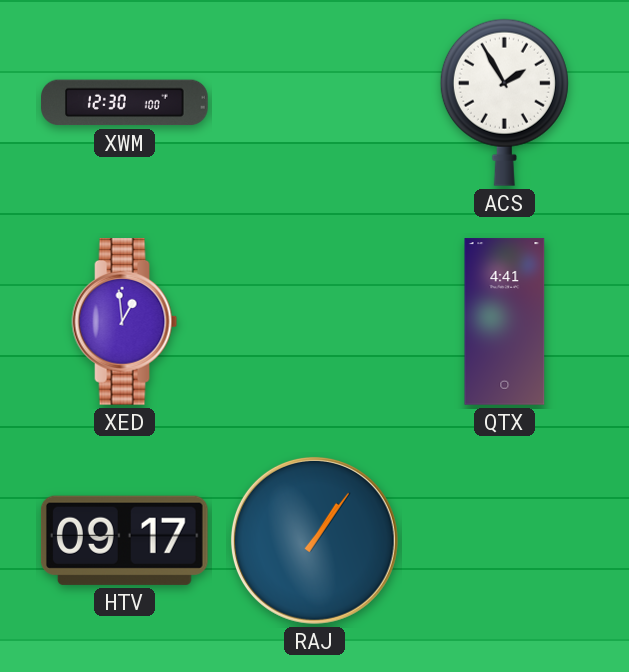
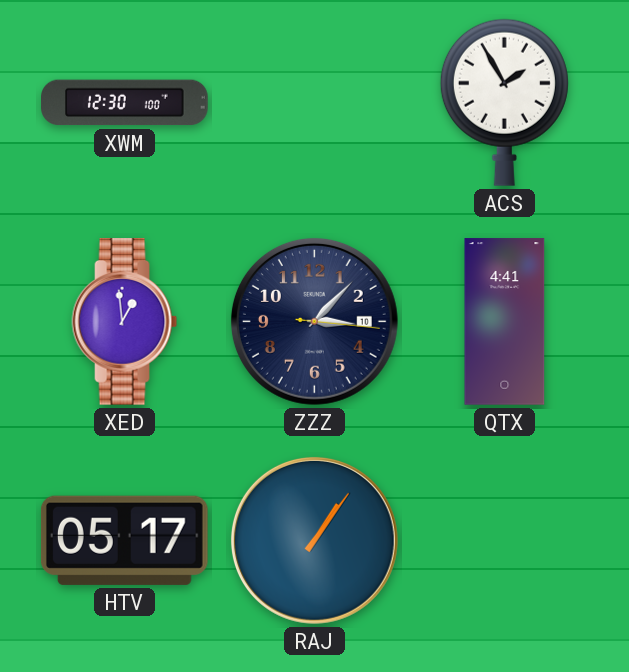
ZZZ: none -> 3:07
HTV: 09:17 -> 05:17
